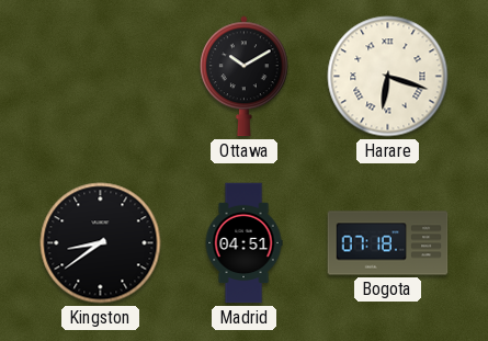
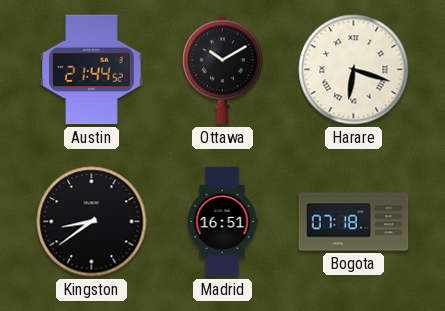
Austin: none -> 21:44
Madrid: 04:51 -> 16:51
